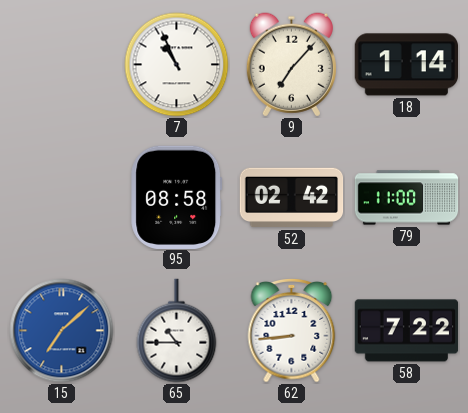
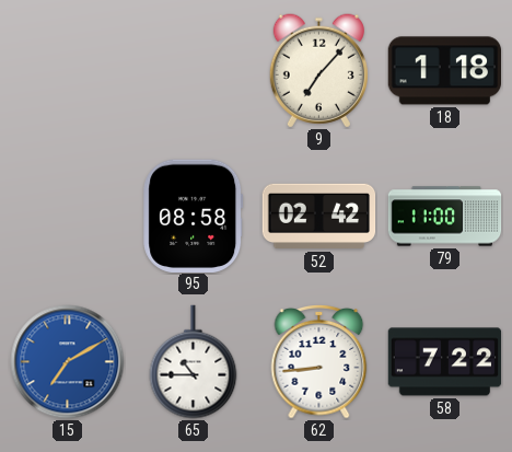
7: 10:56 -> none
18: 1:14 -> 1:18
15: 7:08 -> 7:10
